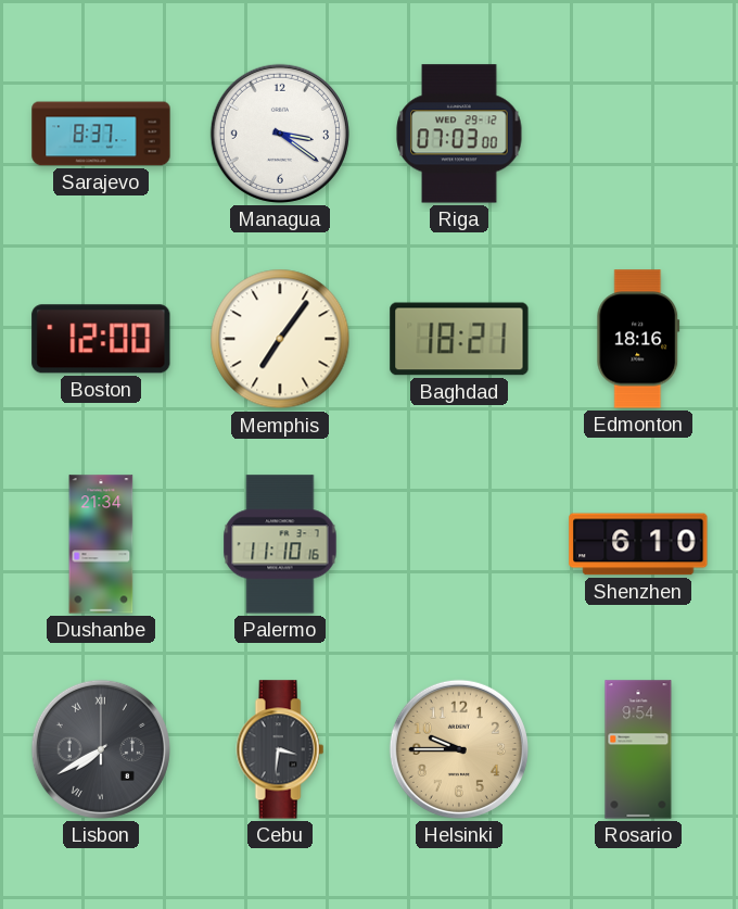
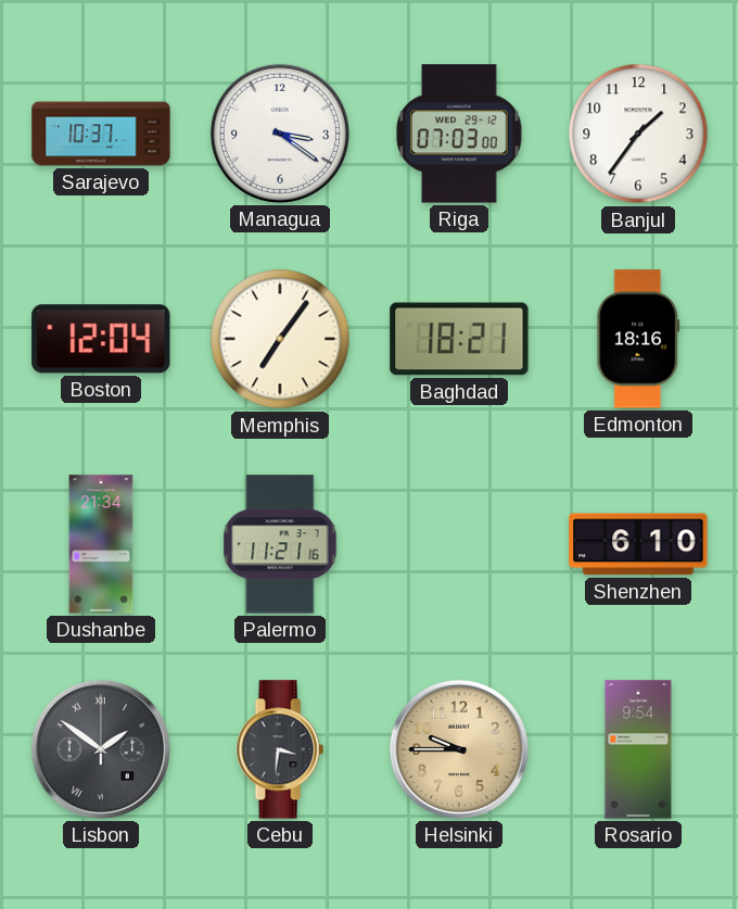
Sarajevo: 8:37 -> 10:37
Banjul: none -> 1:36
Boston: 12:00 -> 12:04
Palermo: 11:10 -> 11:21
Lisbon: 7:40 -> 1:51
